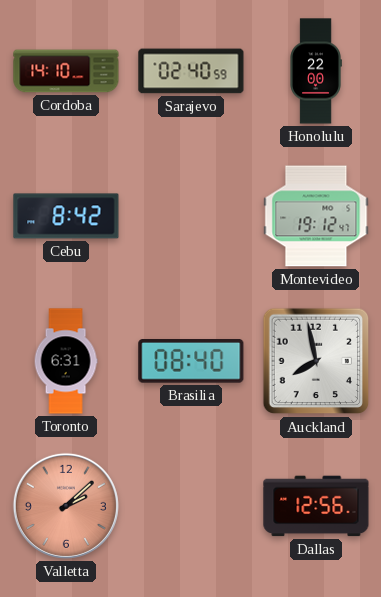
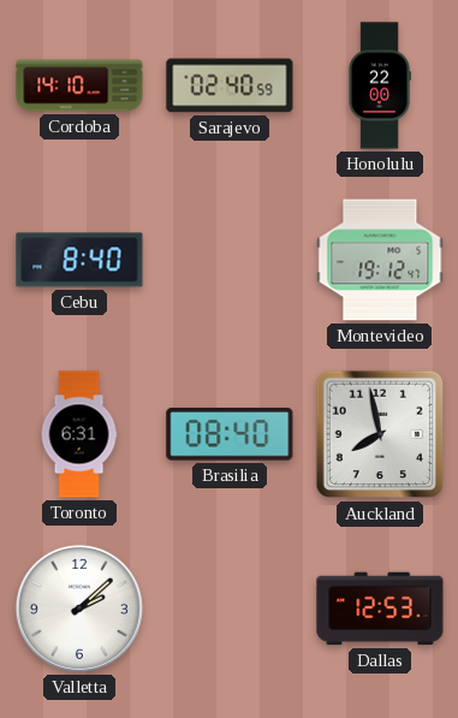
Cebu: 8:42 -> 8:40
Valletta dial: salmon -> white
Dallas: 12:56 -> 12:53
